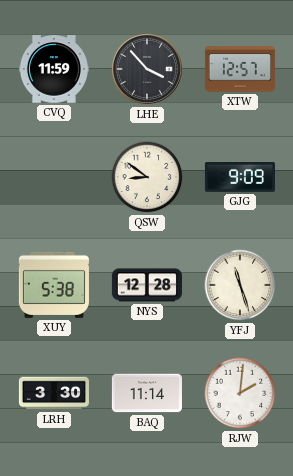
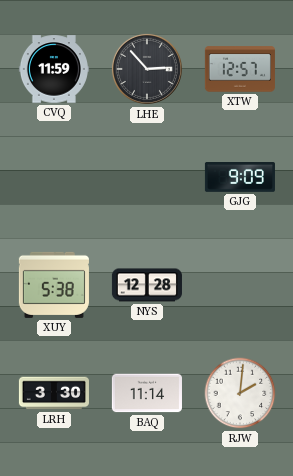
LHE: 3:53 -> 2:53
QSW: 8:51 -> none
YFJ: 11:27 -> none
